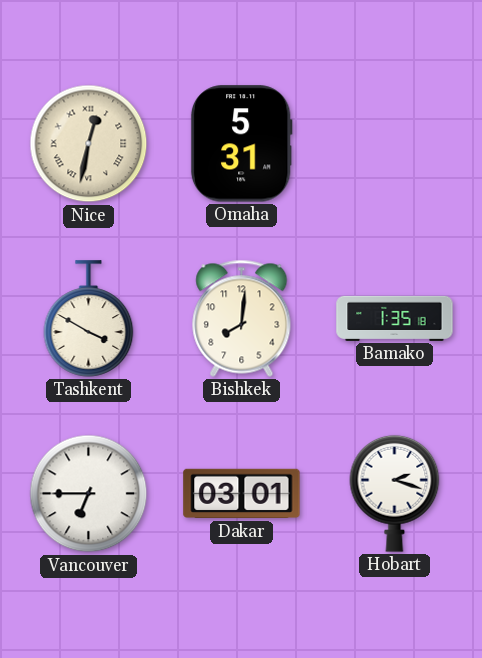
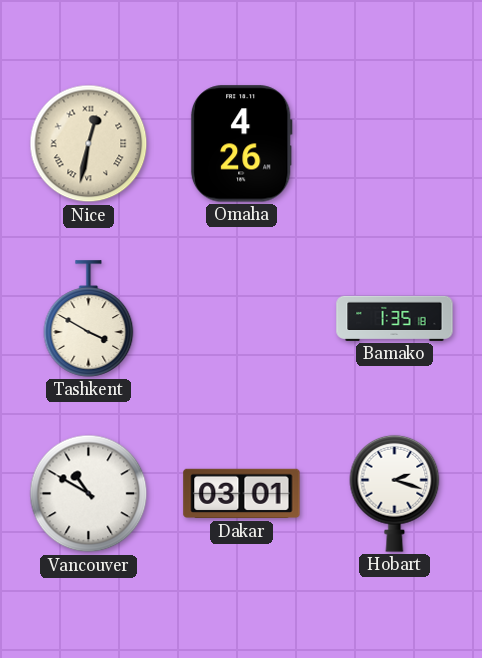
Omaha: 5:31 -> 4:26
Bishkek: 8:01 -> none
Vancouver: 6:45 -> 10:50
